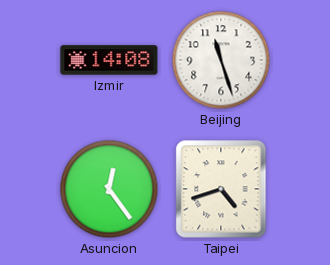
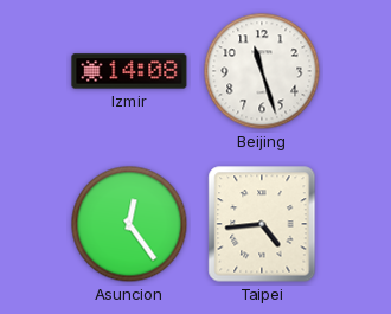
Taipei: 4:42 -> 4:44
